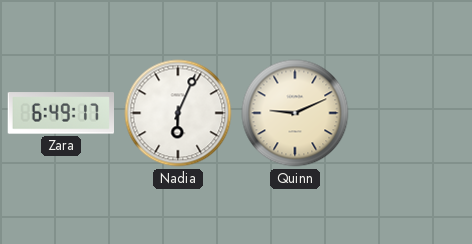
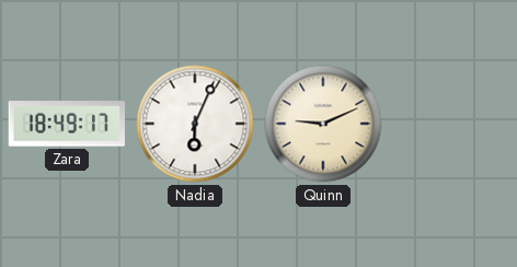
Zara: 6:49 -> 18:49
